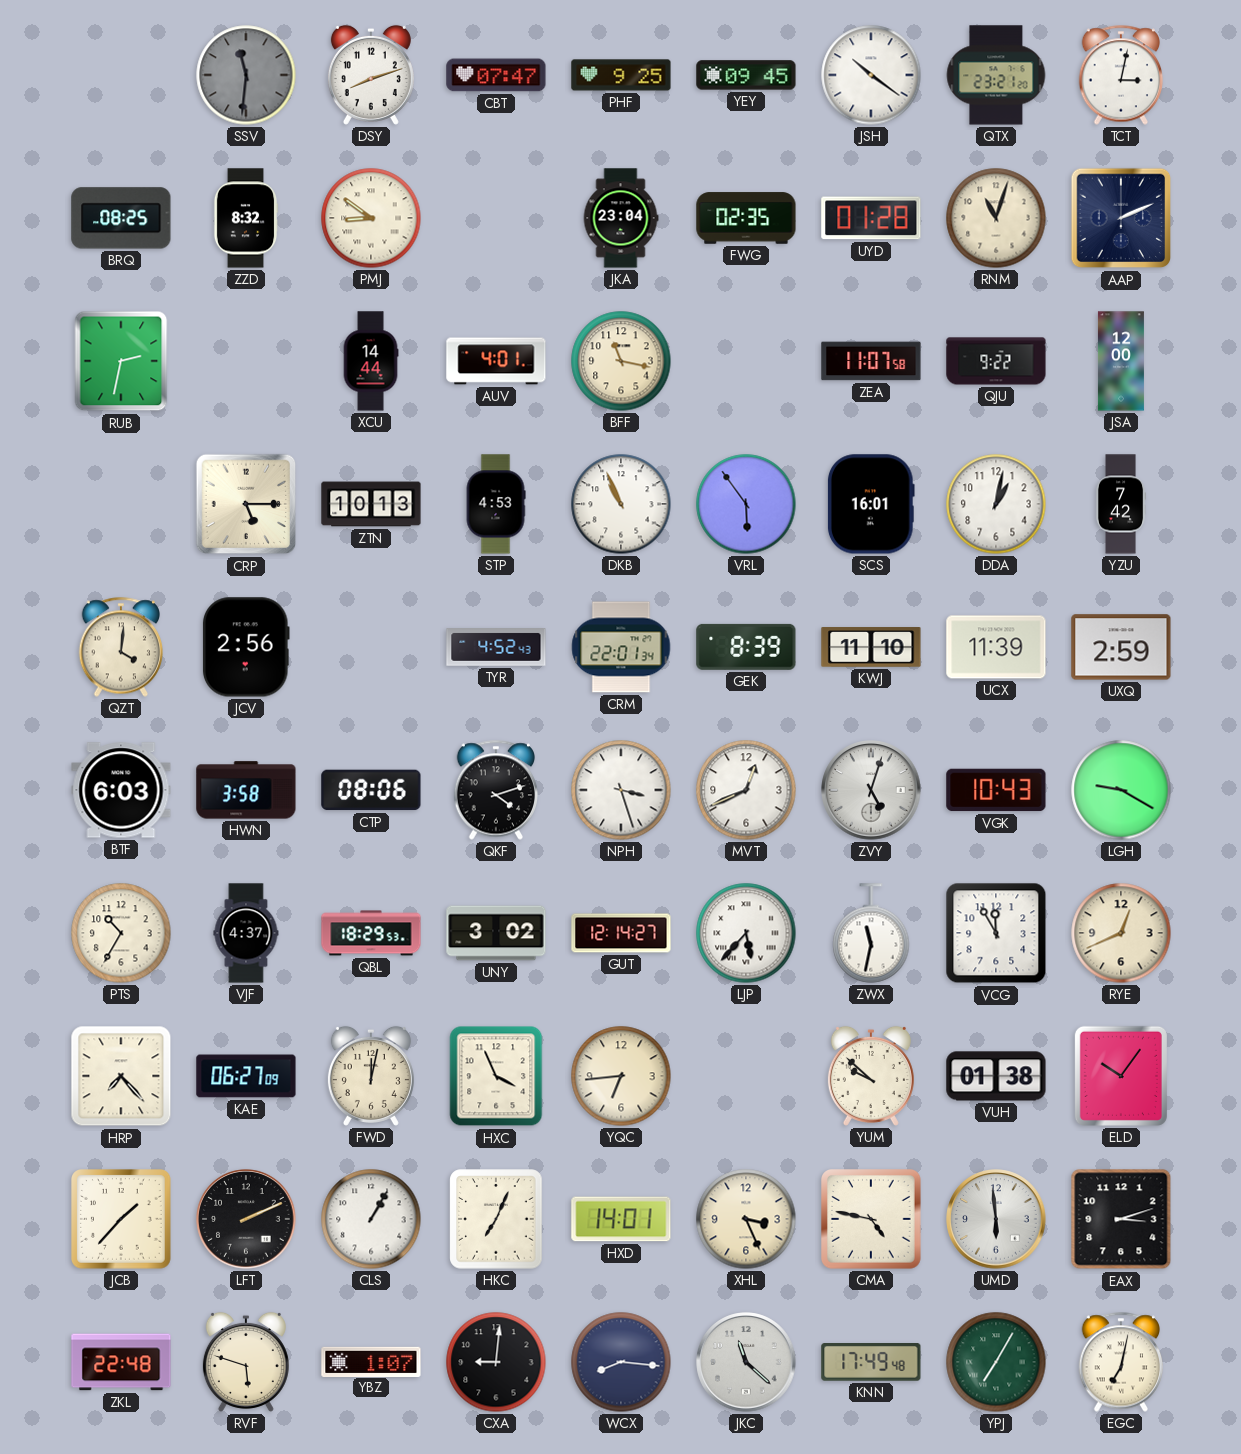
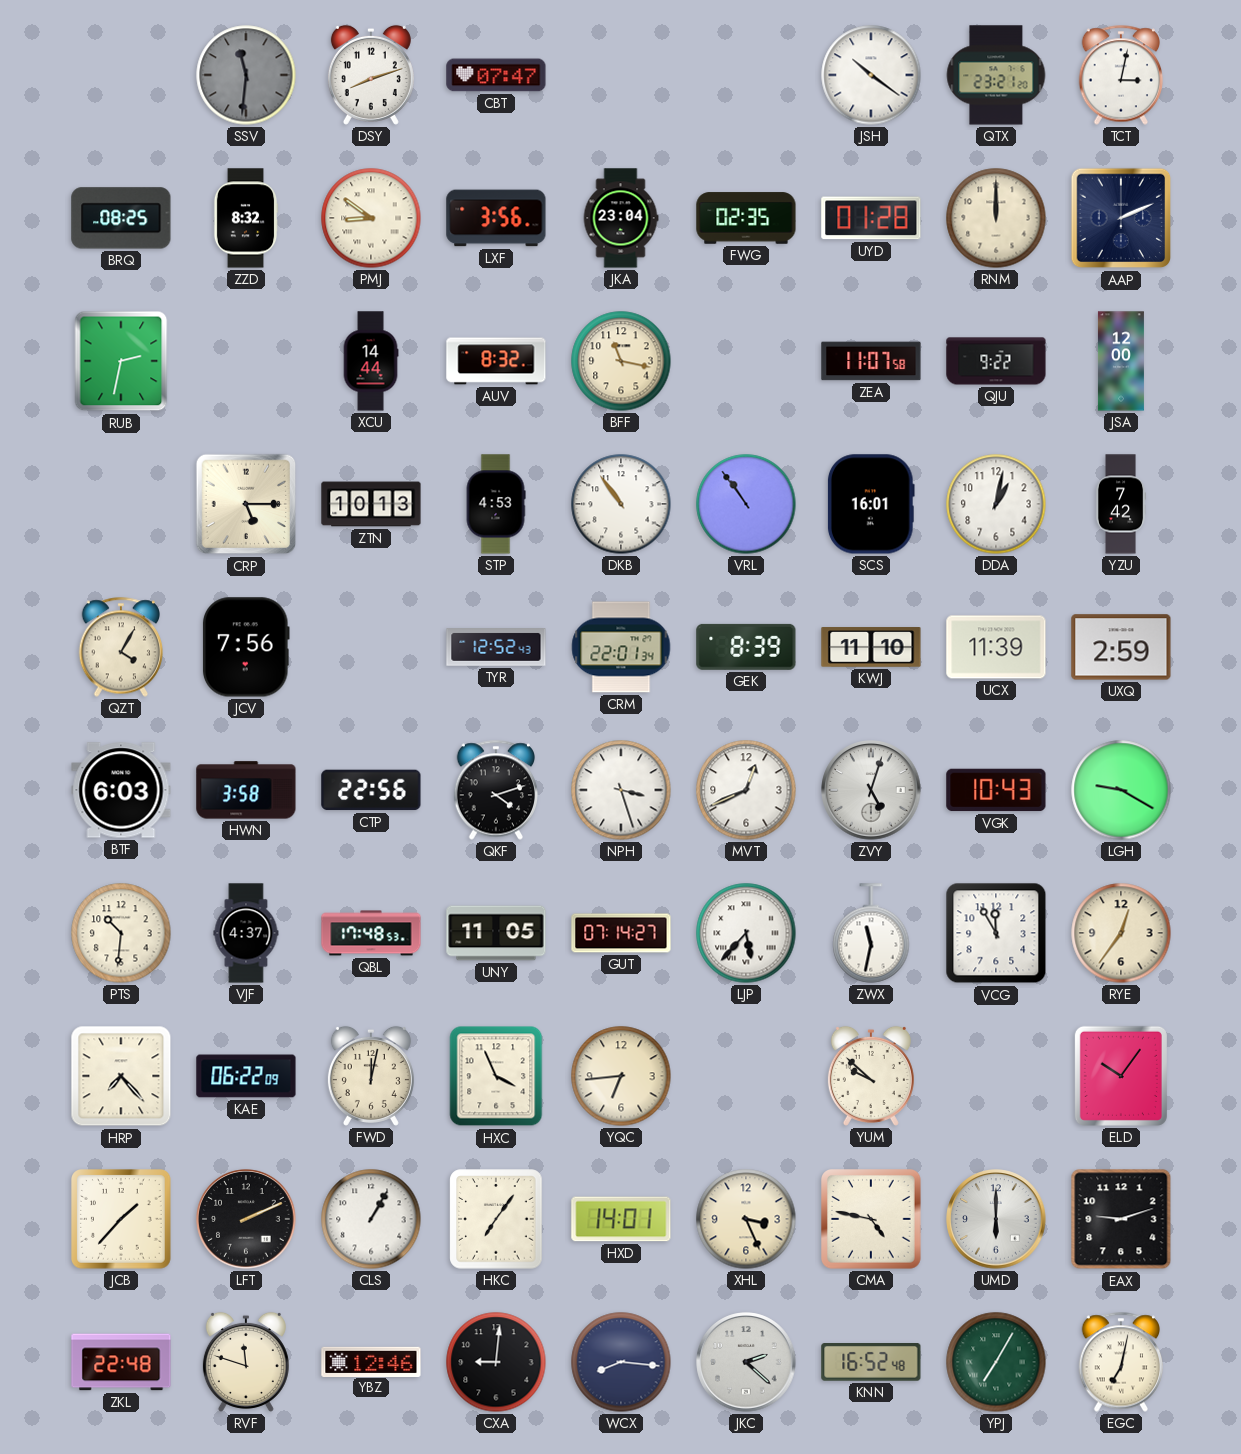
PHF: 9:25 -> none
YEY: 09:45 -> none
LXF: none -> 3:56
RNM: 11:03 -> 12:00
AUV: 4:01 -> 8:32
DKB: 10:56 -> 10:54
VRL: 5:54 -> 10:54
QZT: 4:01 -> 4:05
JCV: 2:56 -> 7:56
TYR: 4:52 -> 12:52
CTP: 08:06 -> 22:56
PTS: 10:35 -> 10:31
QBL: 18:29 -> 17:48
UNY: 3:02 -> 11:05
GUT: 12:14 -> 07:14
RYE: 12:41 -> 12:36
KAE: 06:27 -> 06:22
VUH: 01:38 -> none
HKC: 7:04 -> 7:06
UMD: 5:59 -> 6:00
EAX: 3:12 -> 9:12
RVF: 5:48 -> 11:48
YBZ: 1:07 -> 12:46
JKC: 11:22 -> 2:22
KNN: 17:49 -> 16:52
